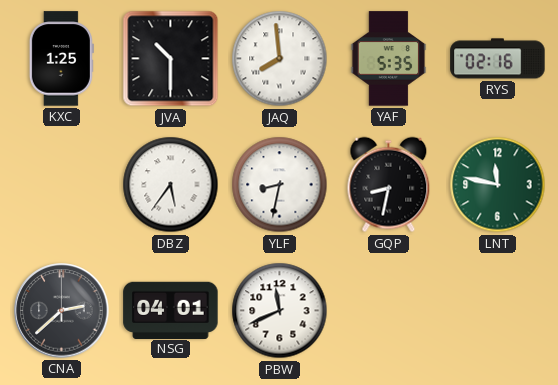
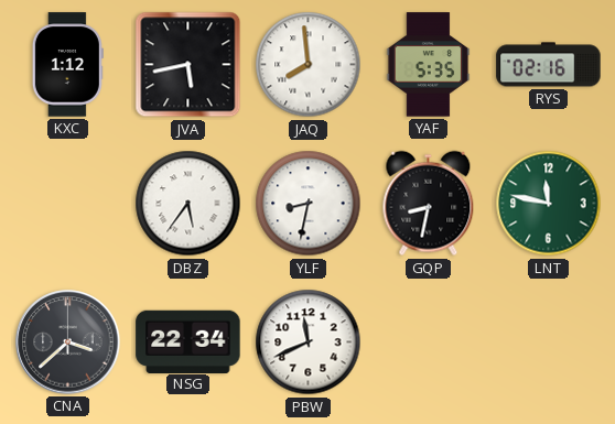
KXC: 1:25 -> 1:12
JVA: 10:30 -> 5:43
CNA: 2:38 -> 3:38
NSG: 04:01 -> 22:34
